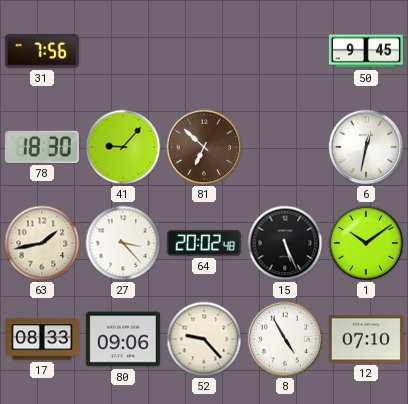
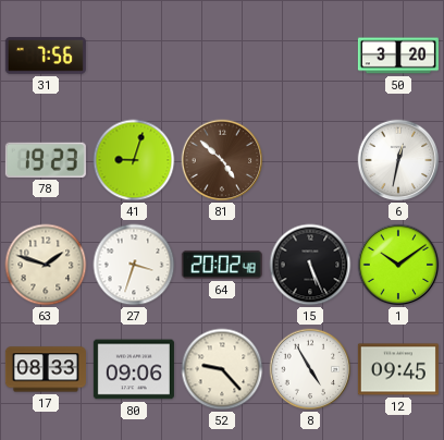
50: 9:45 -> 3:20
78: 18:30 -> 19:23
41: 9:07 -> 9:03
81: 6:52 -> 4:52
63: 1:43 -> 1:48
27: 3:23 -> 3:33
12: 07:10 -> 09:45
